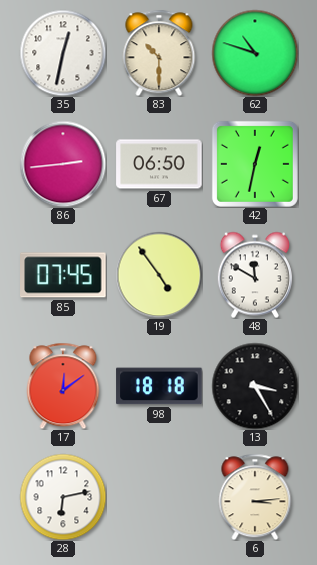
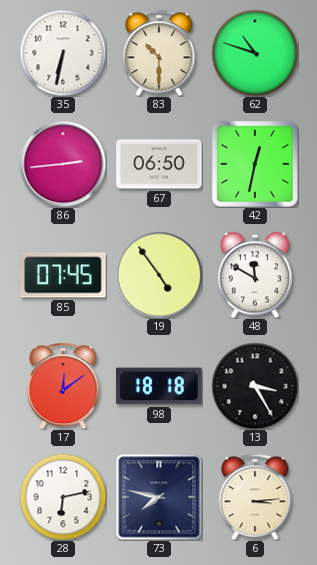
35: 12:32 -> 6:32
73: none -> 7:47
